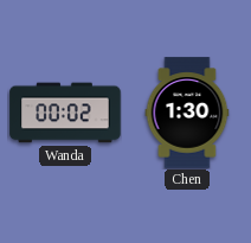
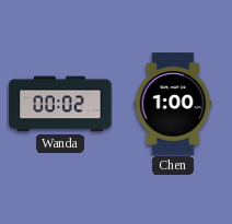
Chen: 1:30 -> 1:00
